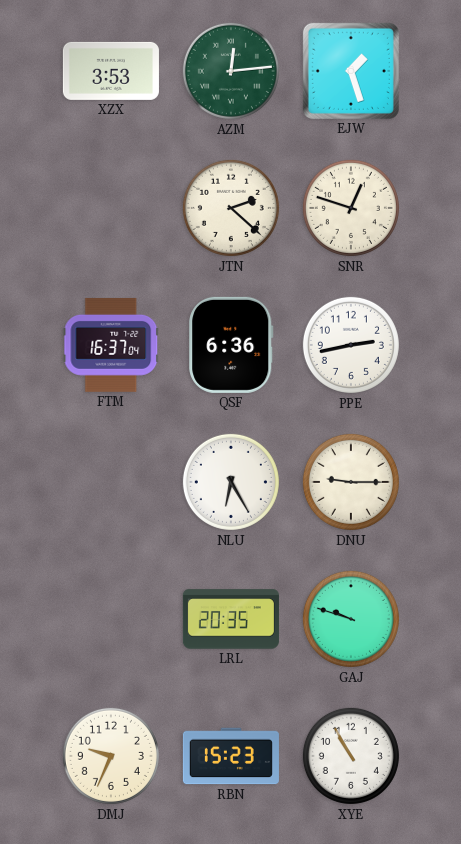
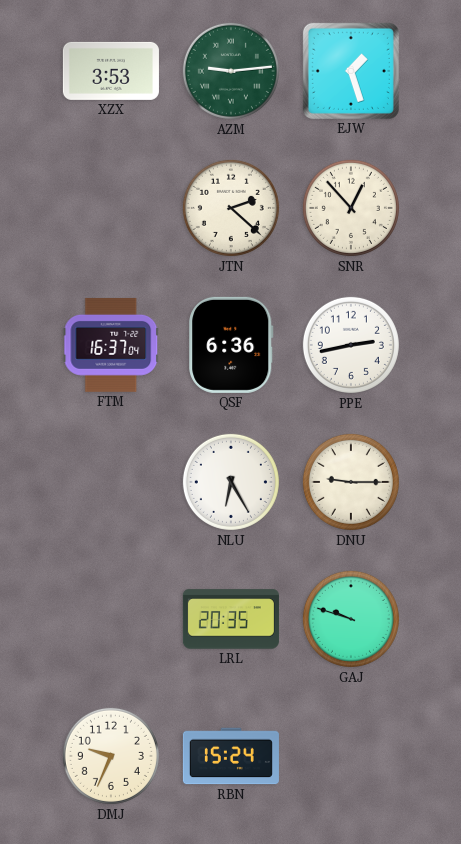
AZM: 12:14 -> 9:14
SNR: 12:48 -> 12:53
RBN: 15:23 -> 15:24
XYE: 10:55 -> none
